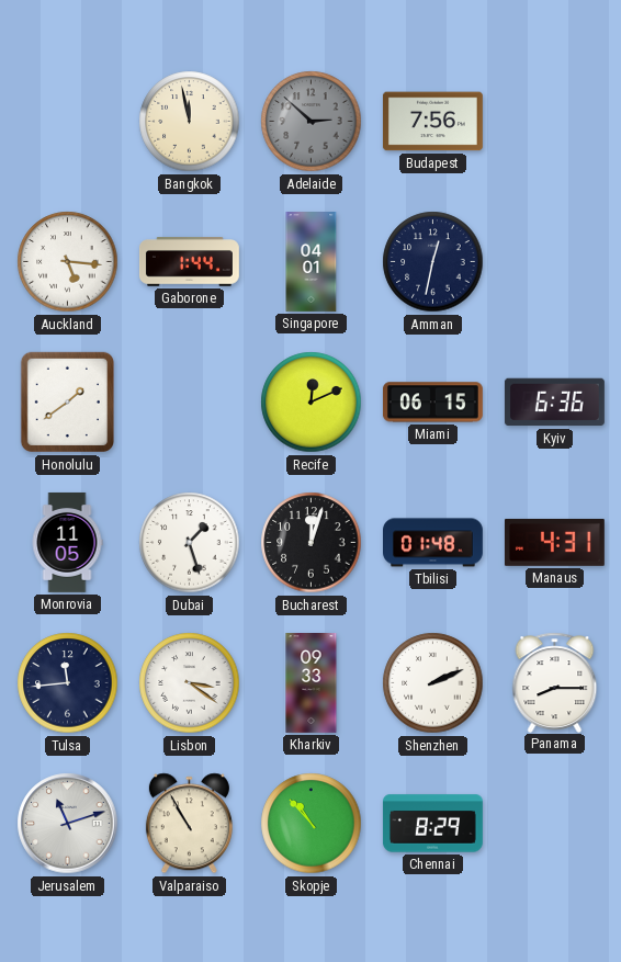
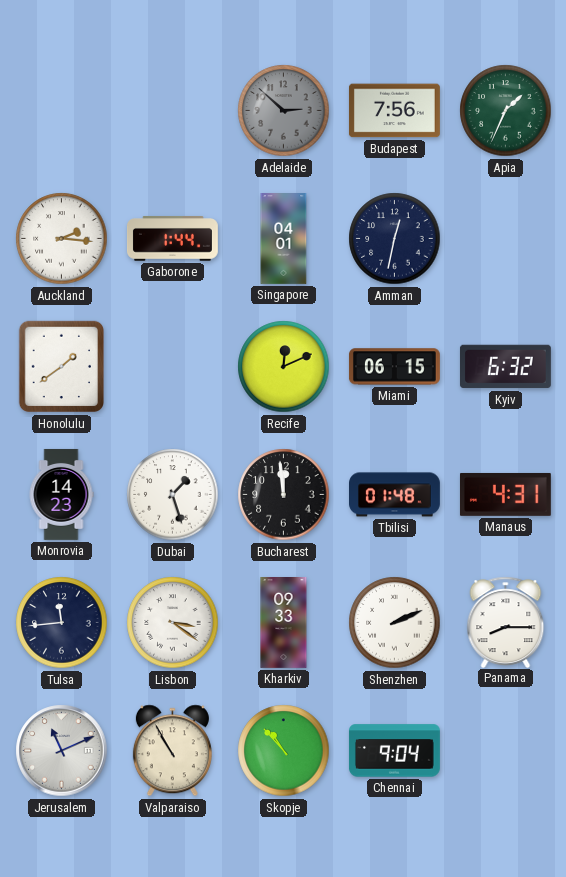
Bangkok: 11:58 -> none
Apia: none -> 1:34
Auckland: 5:16 -> 2:16
Kyiv: 6:36 -> 6:32
Monrovia: 11:05 -> 14:23
Bucharest: 12:03 -> 11:59
Jerusalem: 11:12 -> 11:11
Chennai: 8:29 -> 9:04
